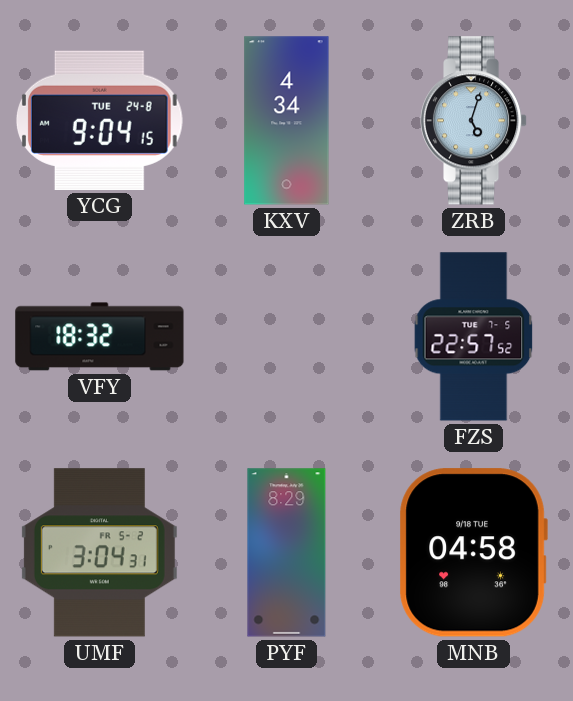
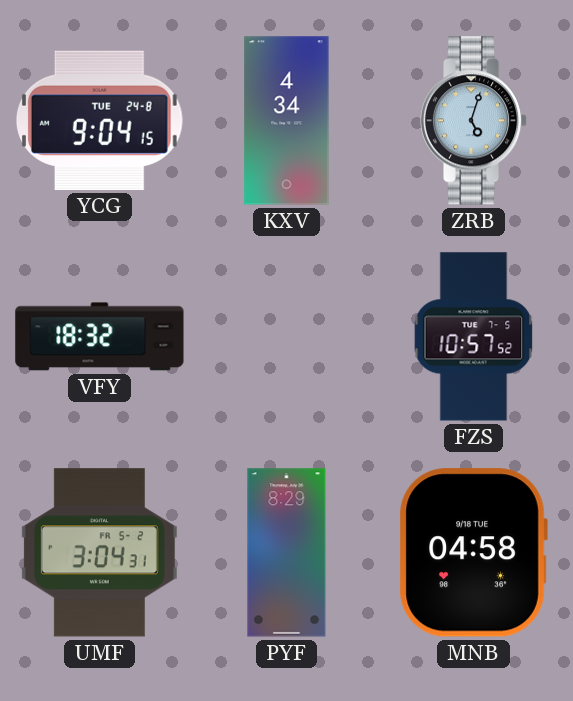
FZS: 22:57 -> 10:57
